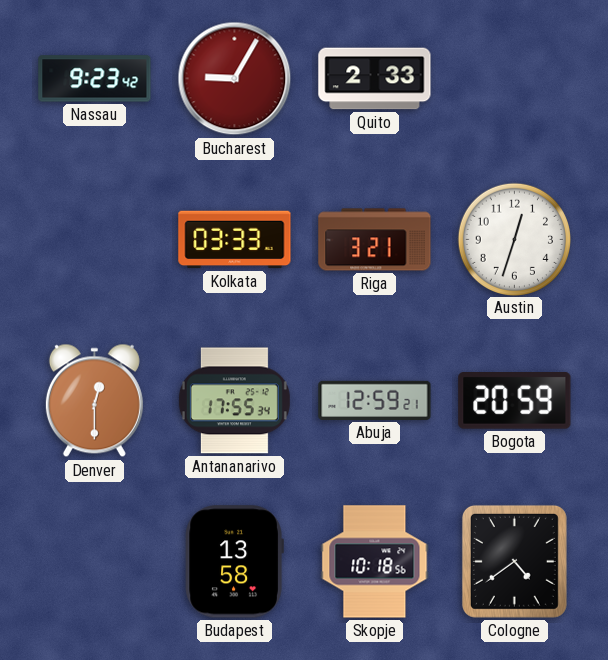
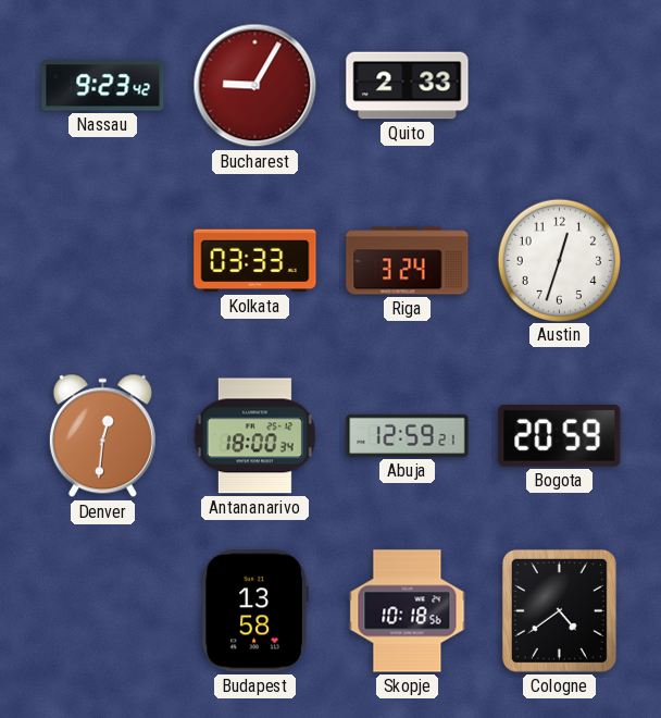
Riga: 3:21 -> 3:24
Denver: 12:30 -> 12:31
Antananarivo: 17:55 -> 18:00
